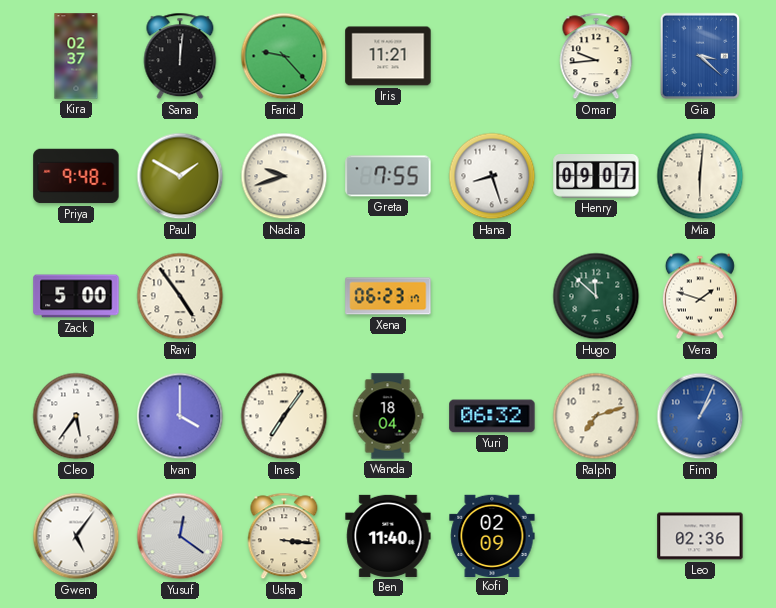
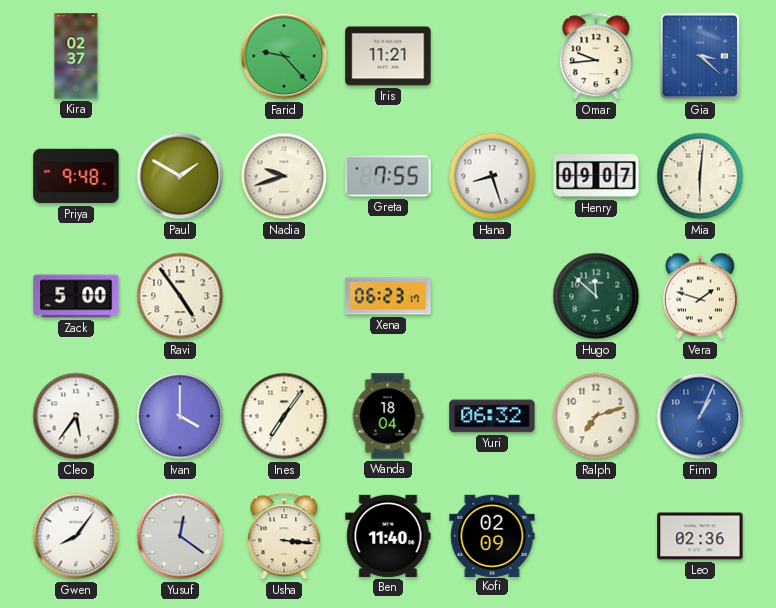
Sana: 12:01 -> none
Gwen: 5:06 -> 8:06
